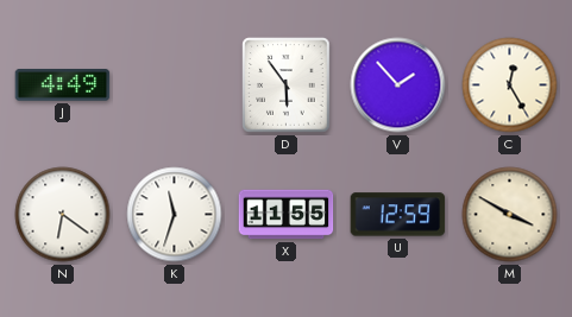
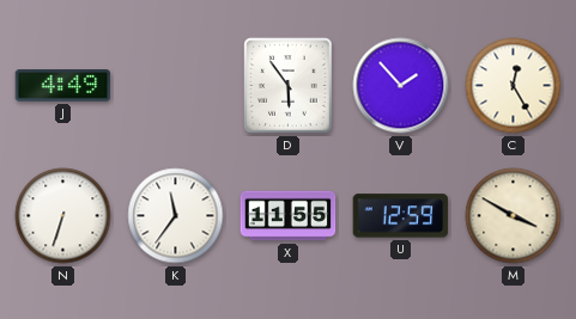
N: 6:21 -> 6:33
K: 11:33 -> 11:36
